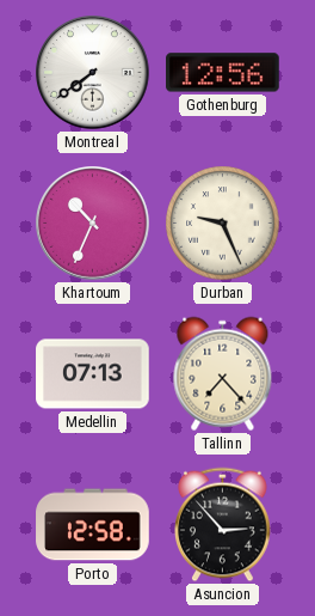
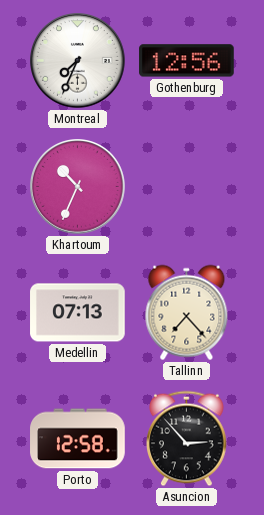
Montreal: 7:39 -> 7:34
Durban: 9:26 -> none
